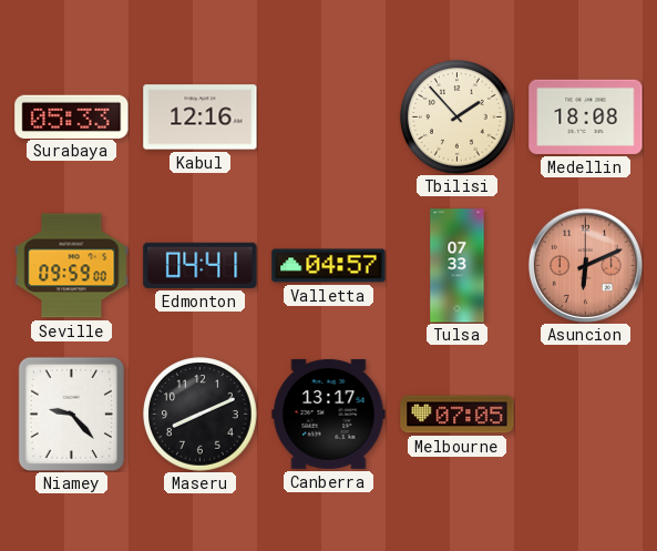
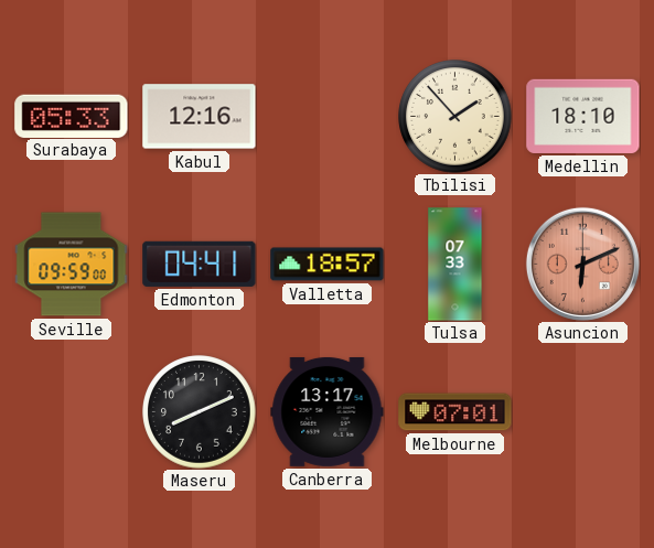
Medellin: 18:08 -> 18:10
Valletta: 04:57 -> 18:57
Niamey: 9:23 -> none
Melbourne: 07:05 -> 07:01
